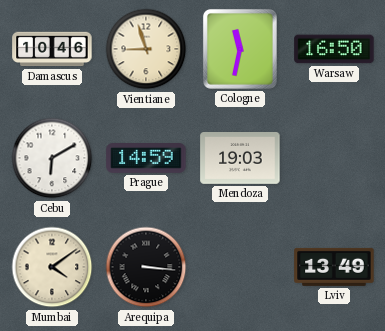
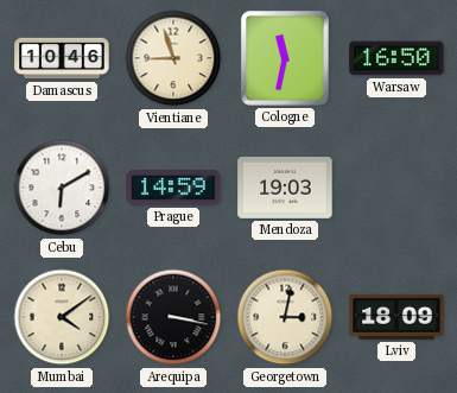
Arequipa: 3:16 -> 3:17
Georgetown: none -> 3:02
Lviv: 13:49 -> 18:09
